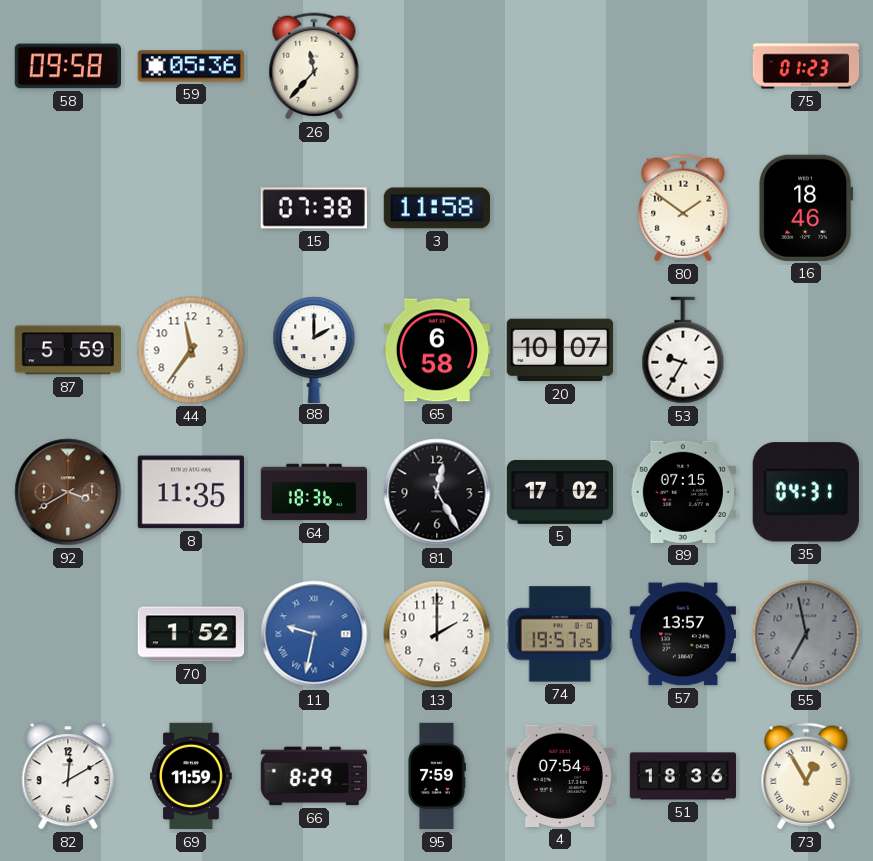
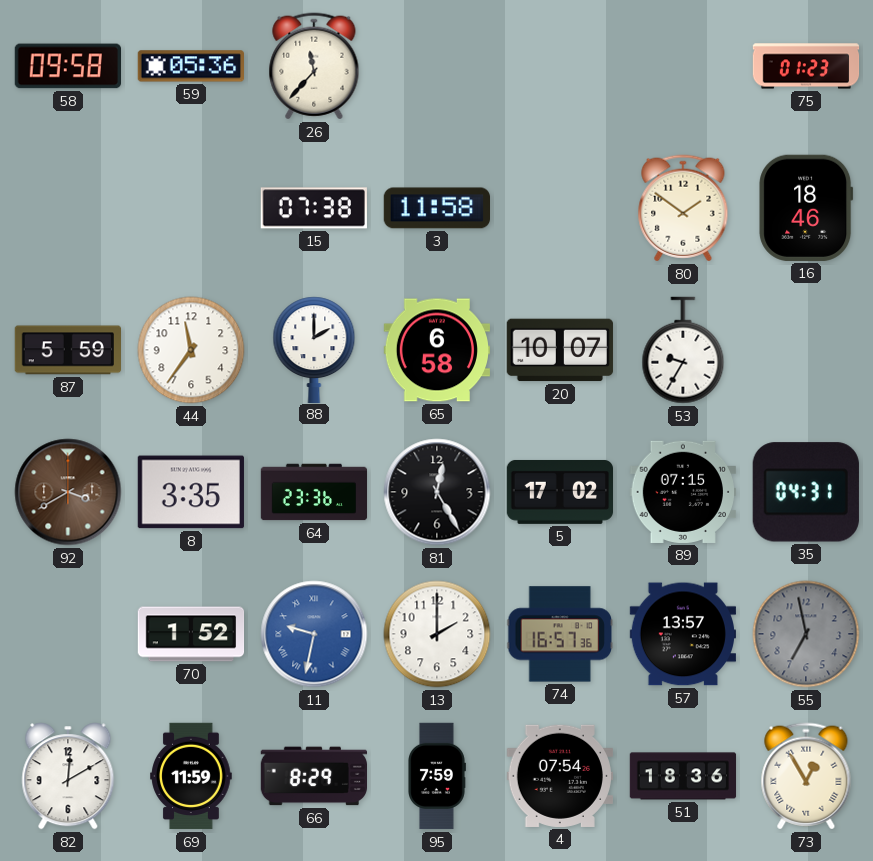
8: 11:35 -> 3:35
64: 18:36 -> 23:36
74: 19:57 -> 16:57
